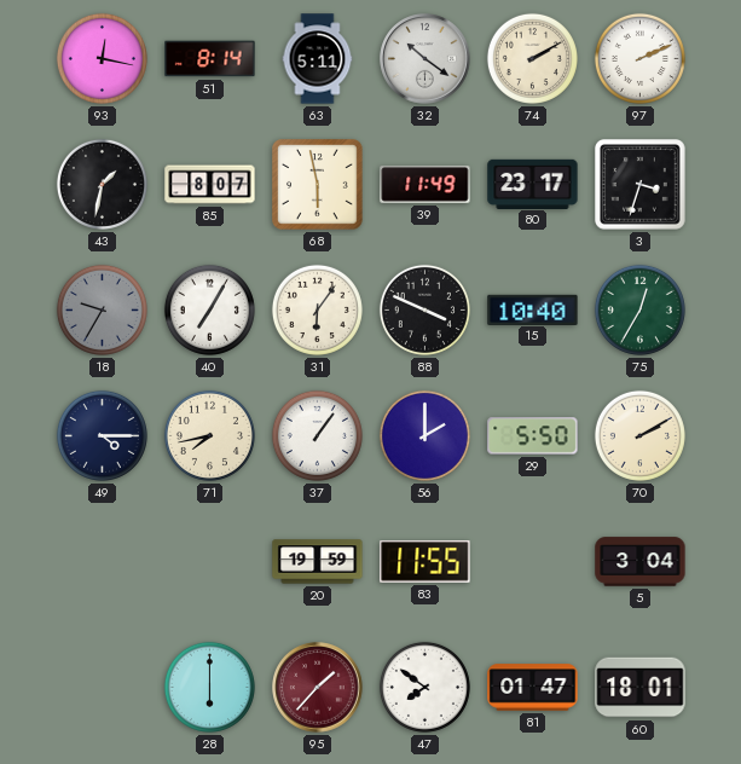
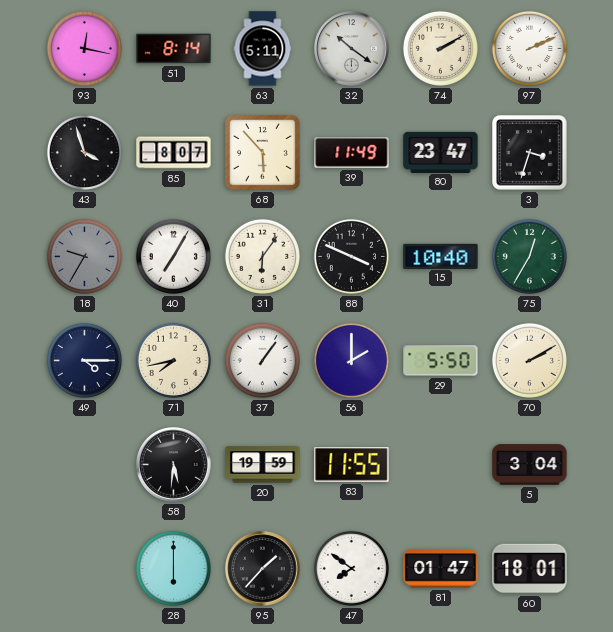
43: 1:32 -> 3:57
68: 5:58 -> 5:53
80: 23:17 -> 23:47
58: none -> 5:31
95 dial: burgundy -> black
